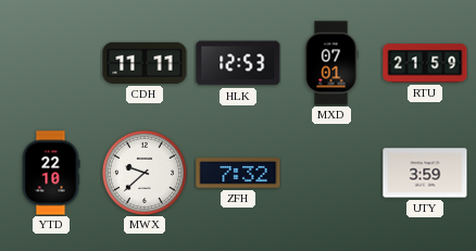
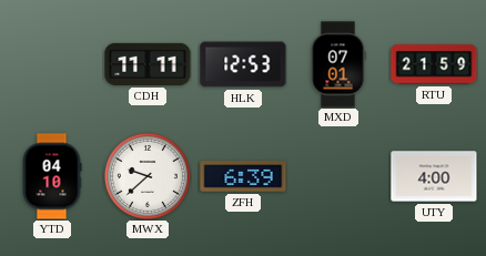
YTD: 22:10 -> 04:10
ZFH: 7:32 -> 6:39
UTY: 3:59 -> 4:00
